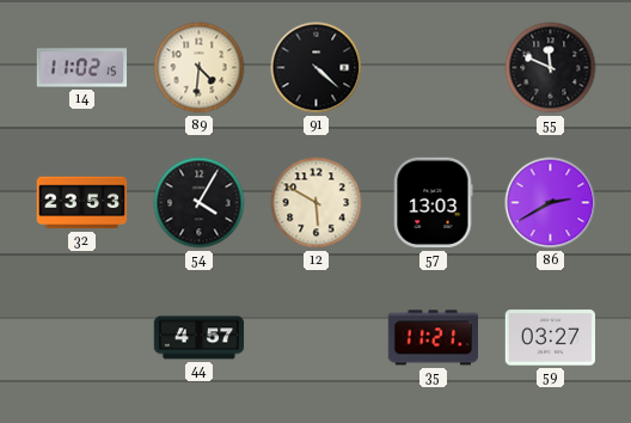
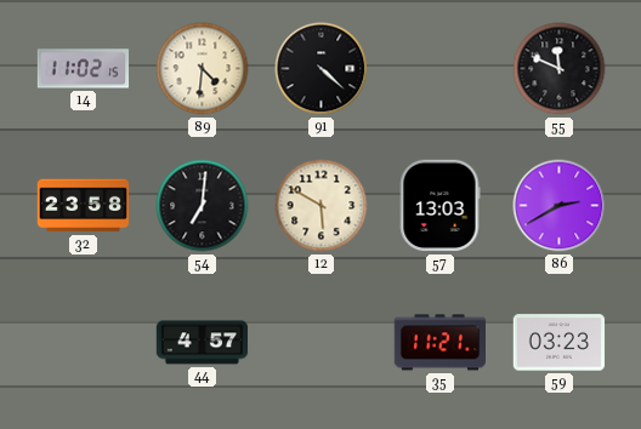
32: 23:53 -> 23:58
54: 4:05 -> 7:01
59: 03:27 -> 03:23
